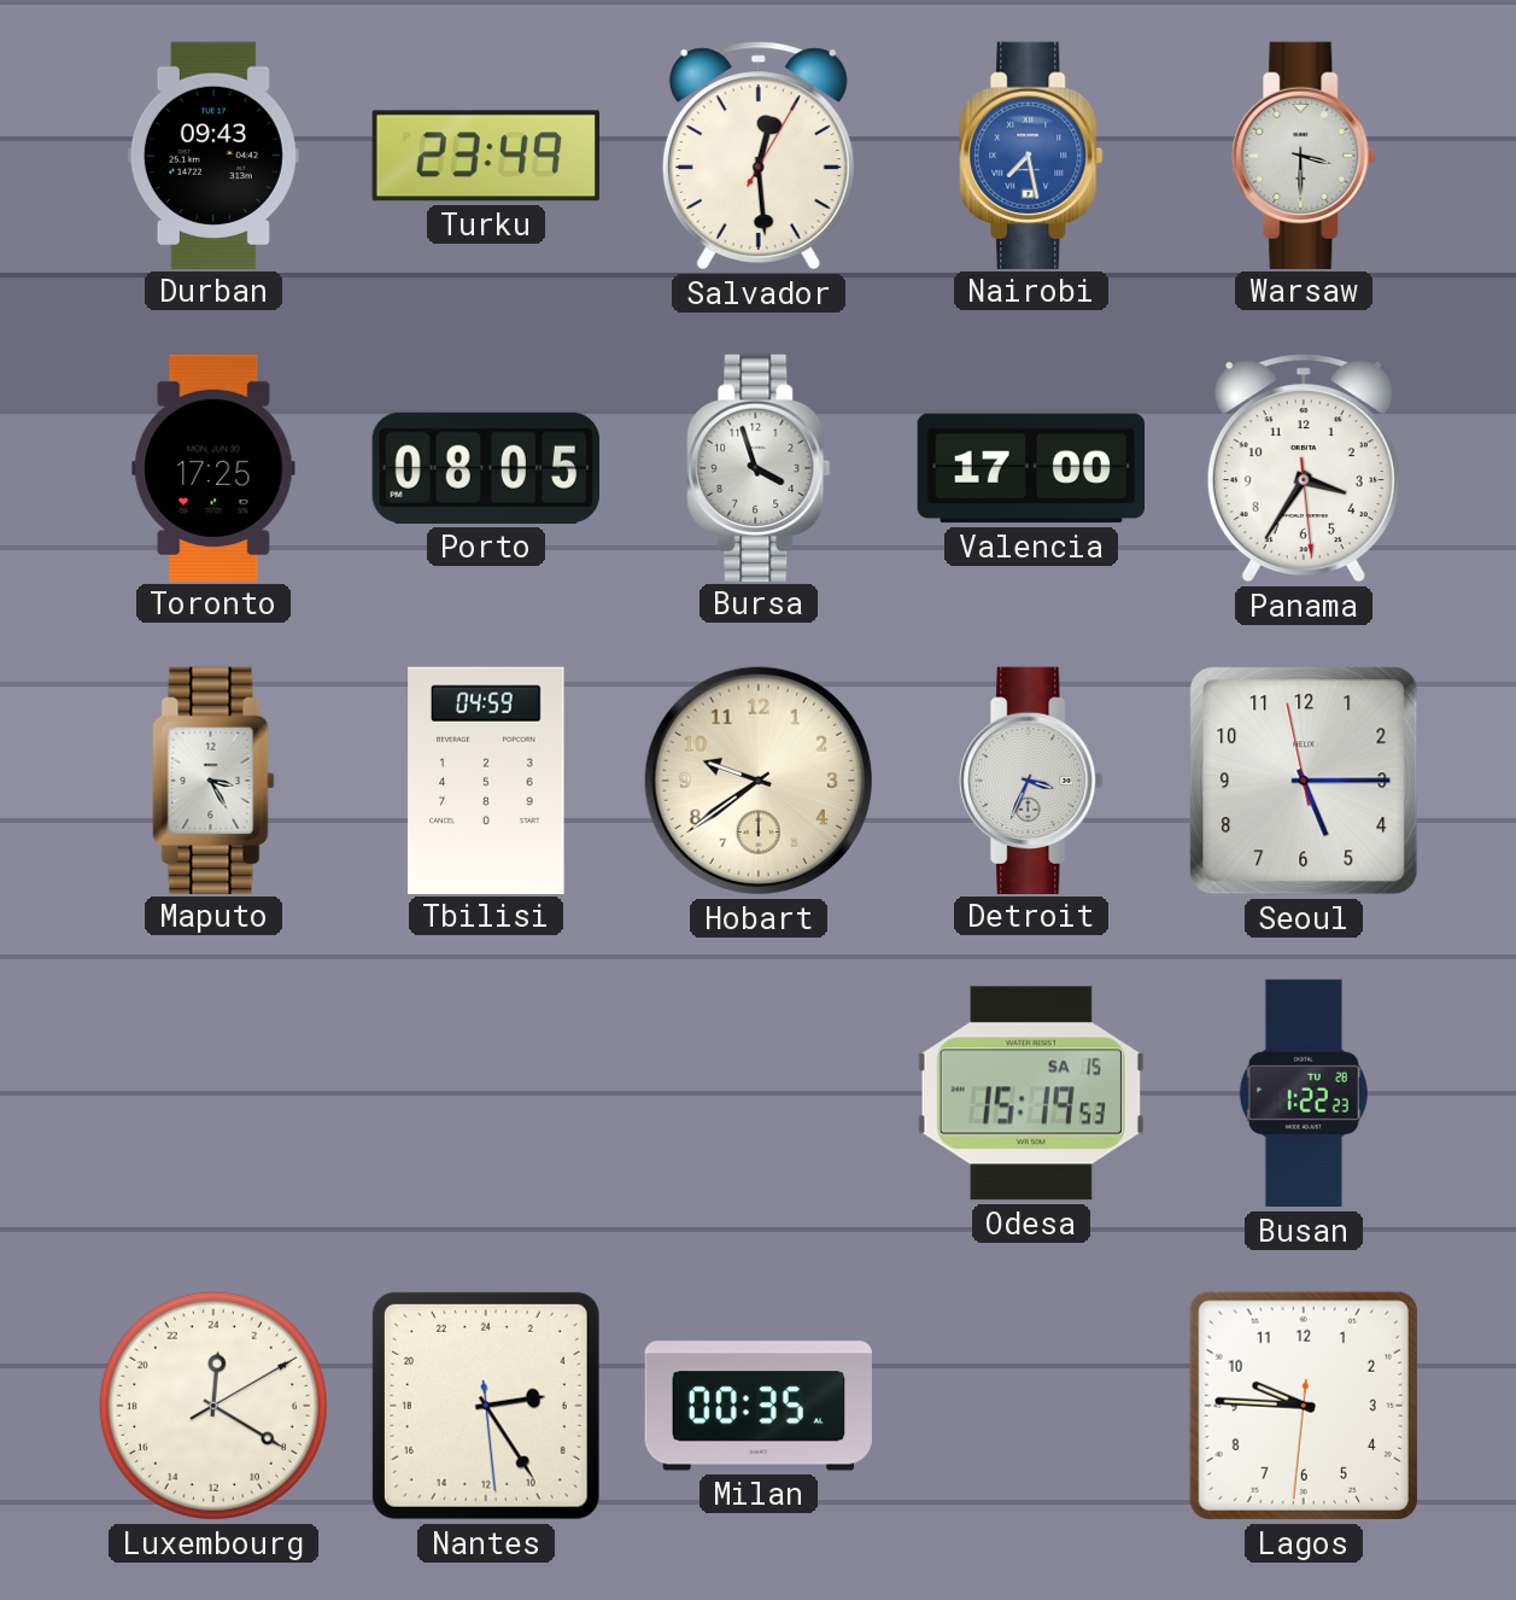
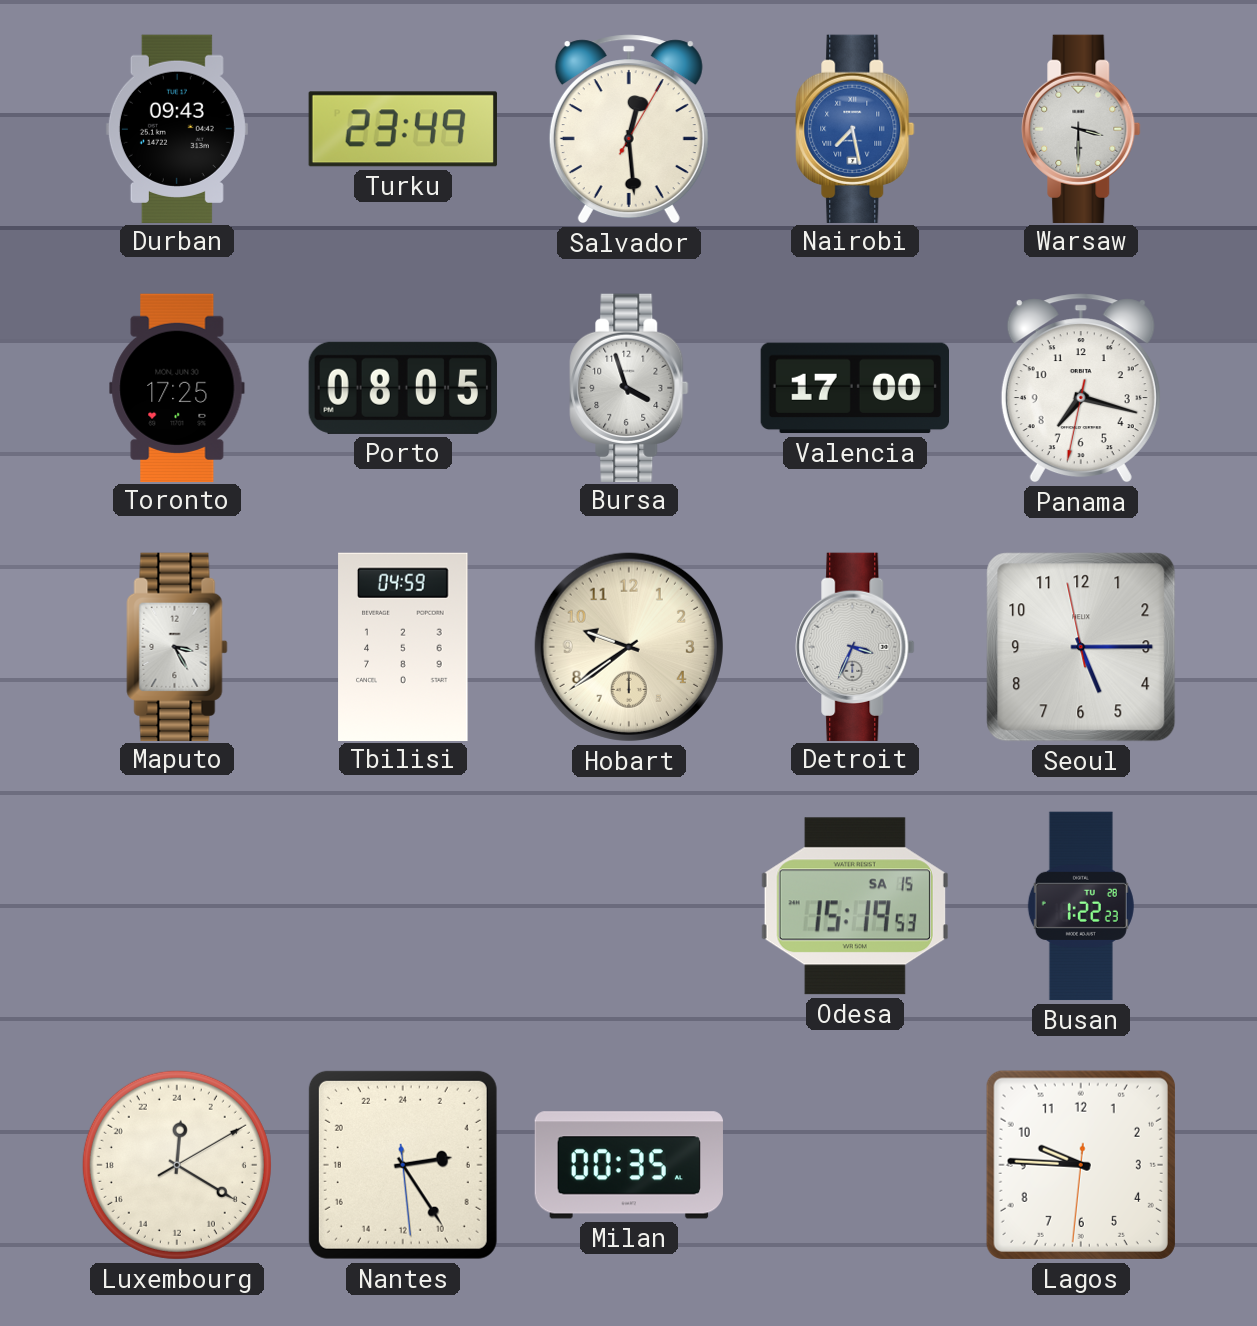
Panama: 3:35 -> 7:17
